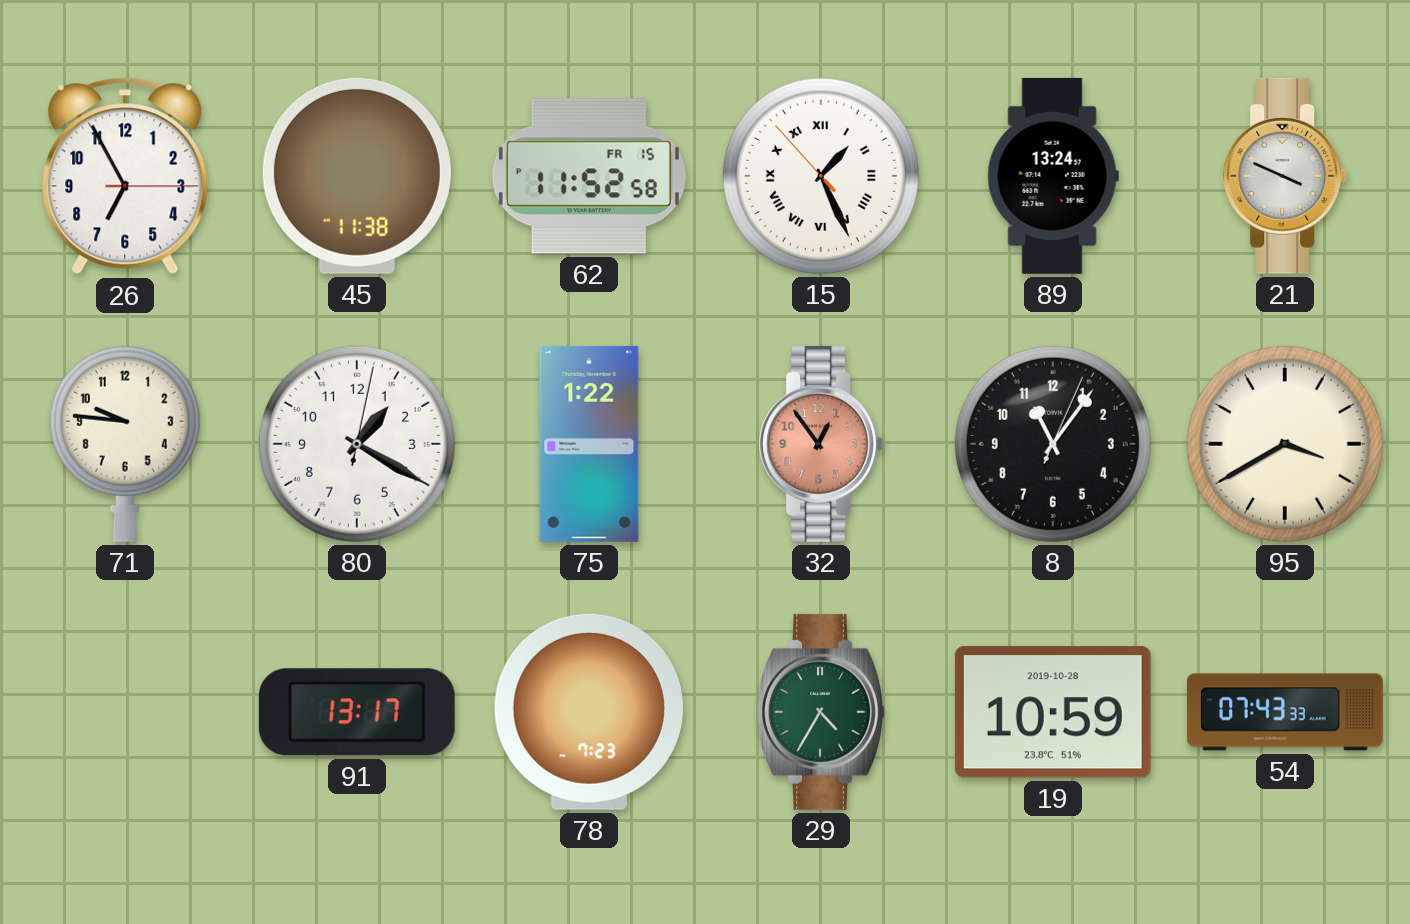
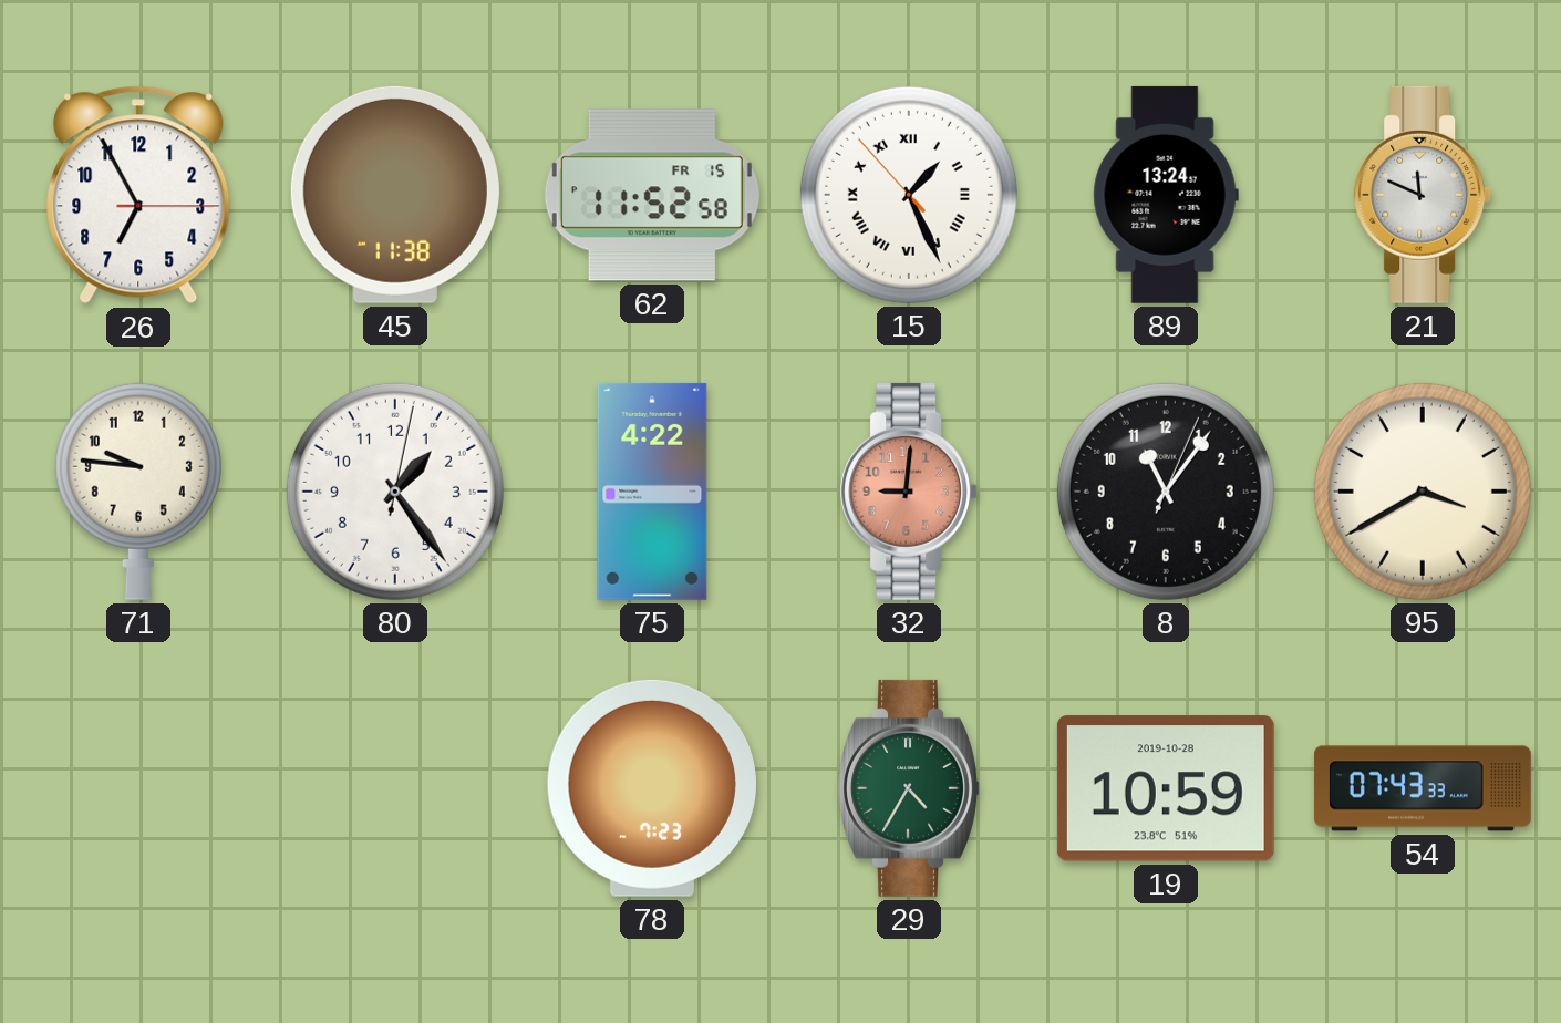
21: 3:49 -> 11:49
80: 1:20 -> 1:24
75: 1:22 -> 4:22
32: 12:54 -> 9:01
91: 13:17 -> none
